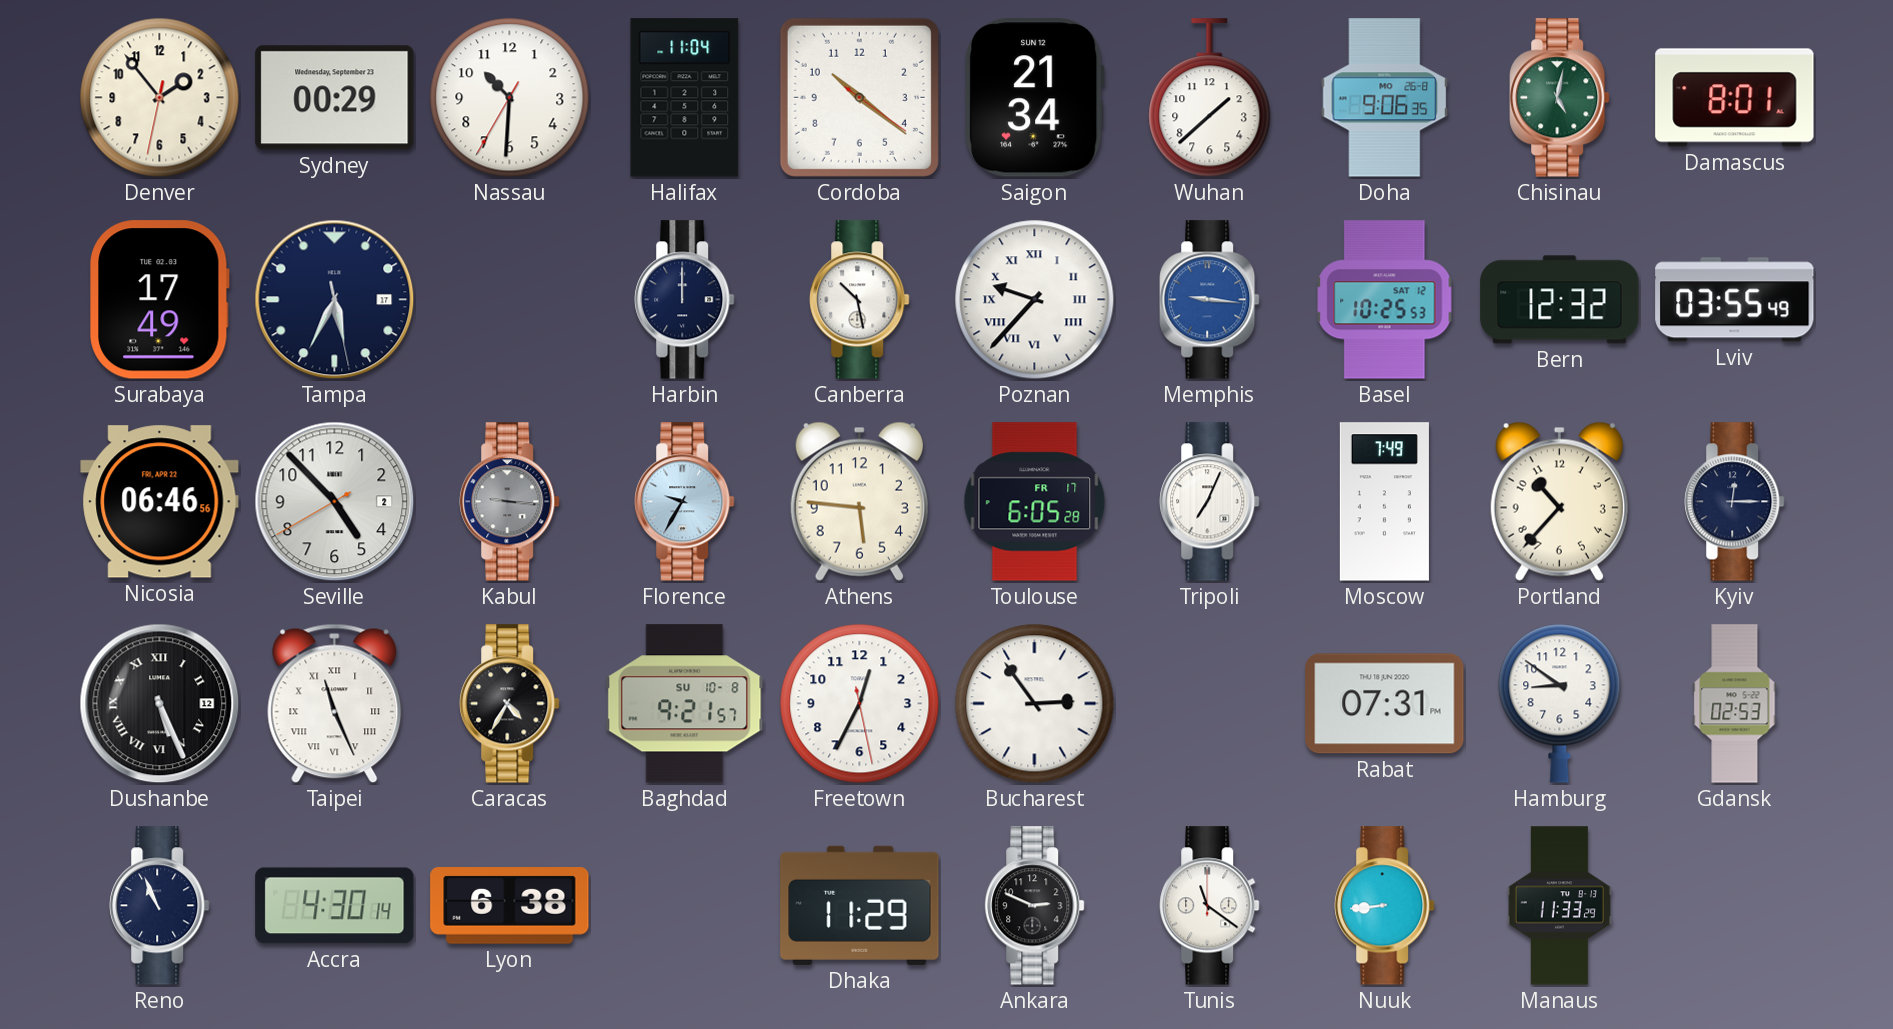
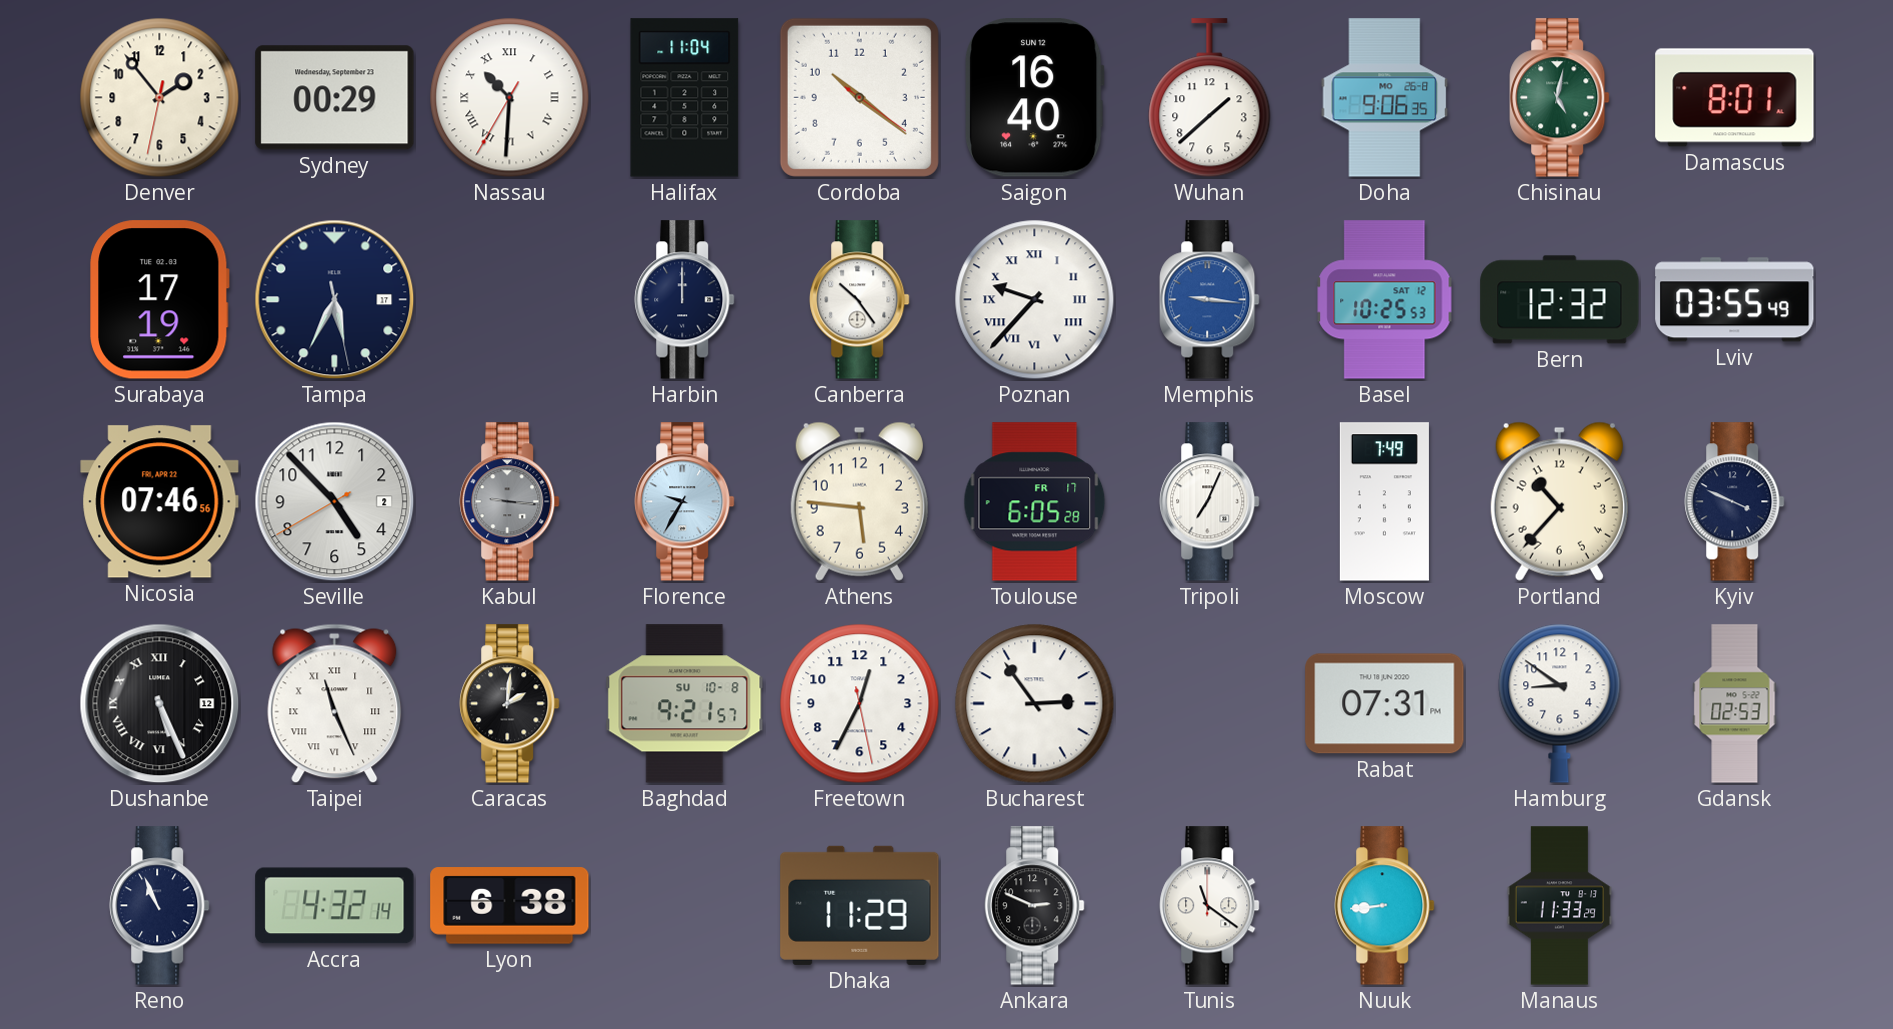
Nassau numerals: Arabic -> Roman
Saigon: 21:34 -> 16:40
Surabaya: 17:49 -> 17:19
Canberra: 10:28 -> 10:24
Nicosia: 06:46 -> 07:46
Kyiv: 12:15 -> 3:49
Caracas: 4:35 -> 2:01
Accra: 4:30 -> 4:32
